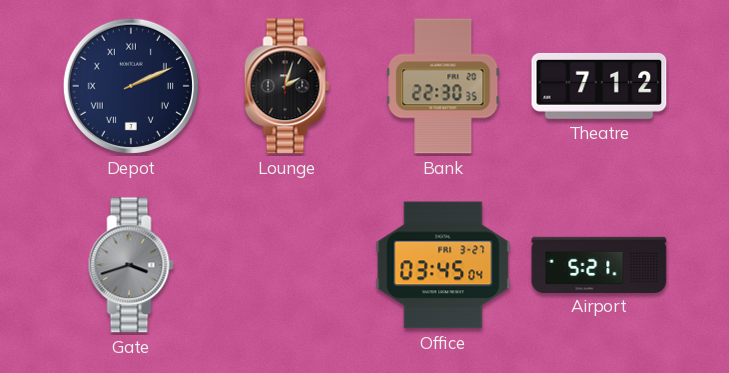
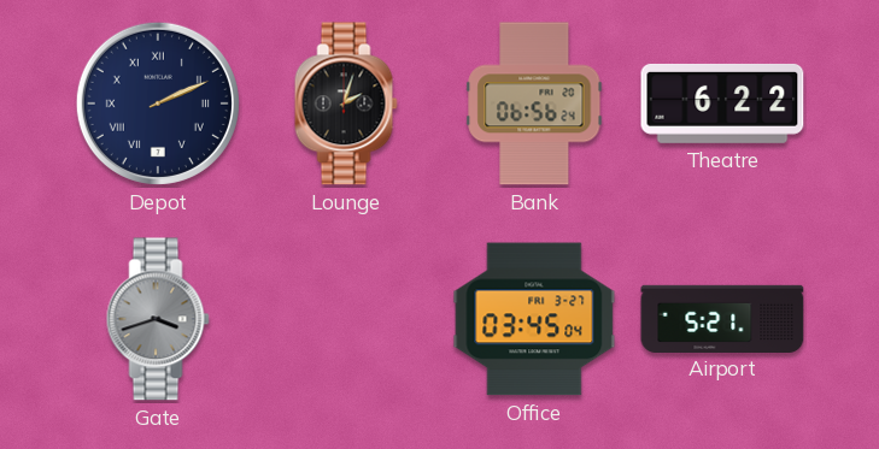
Bank: 22:30 -> 06:56
Theatre: 7:12 -> 6:22
